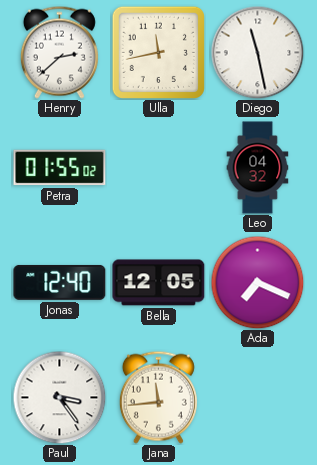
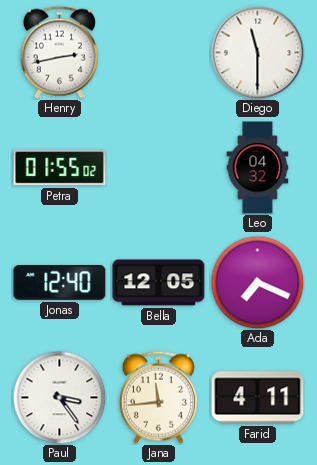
Henry: 2:38 -> 2:43
Ulla: 11:43 -> none
Diego: 11:28 -> 11:30
Farid: none -> 4:11
